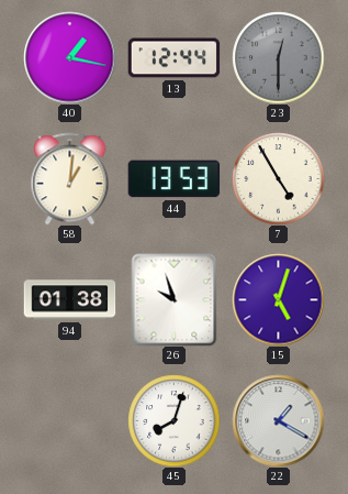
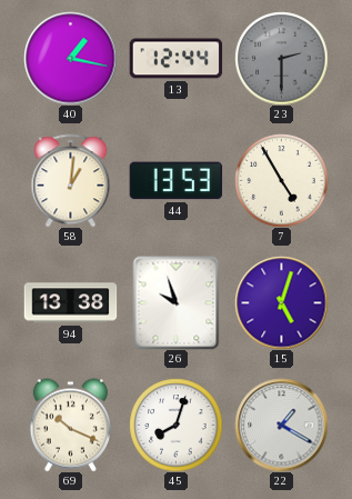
23: 12:30 -> 2:30
94: 01:38 -> 13:38
69: none -> 10:19
